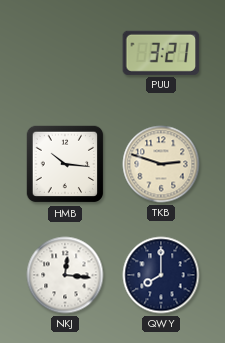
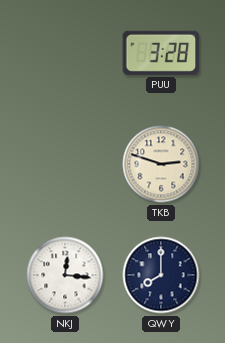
PUU: 3:21 -> 3:28
HMB: 10:16 -> none
